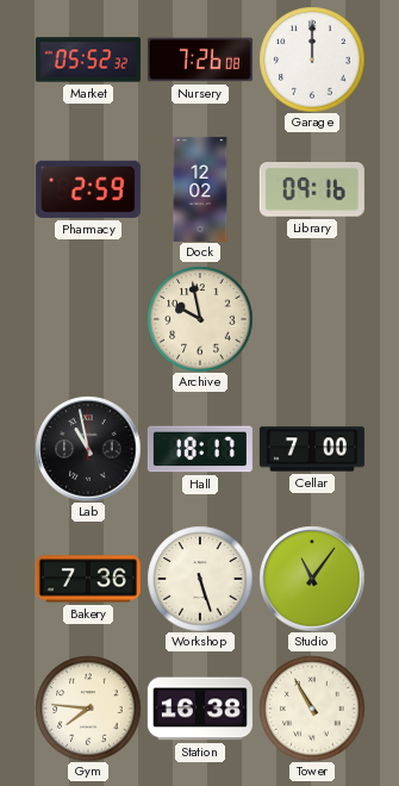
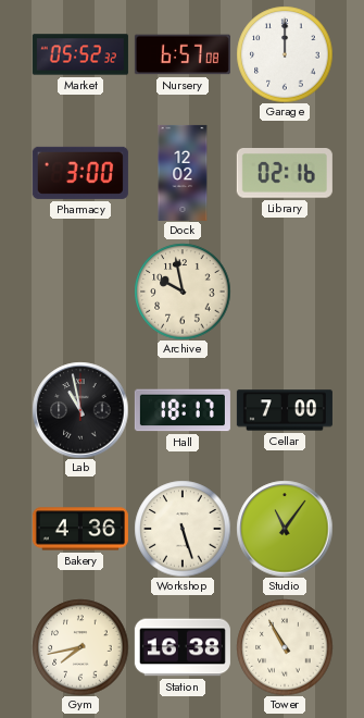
Nursery: 7:26 -> 6:57
Pharmacy: 2:59 -> 3:00
Library: 09:16 -> 02:16
Bakery: 7:36 -> 4:36
Gym: 7:46 -> 7:43
